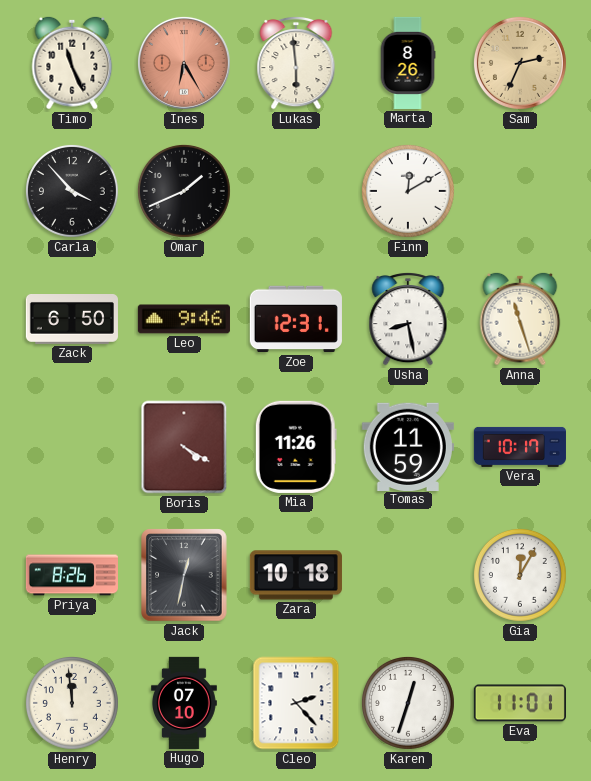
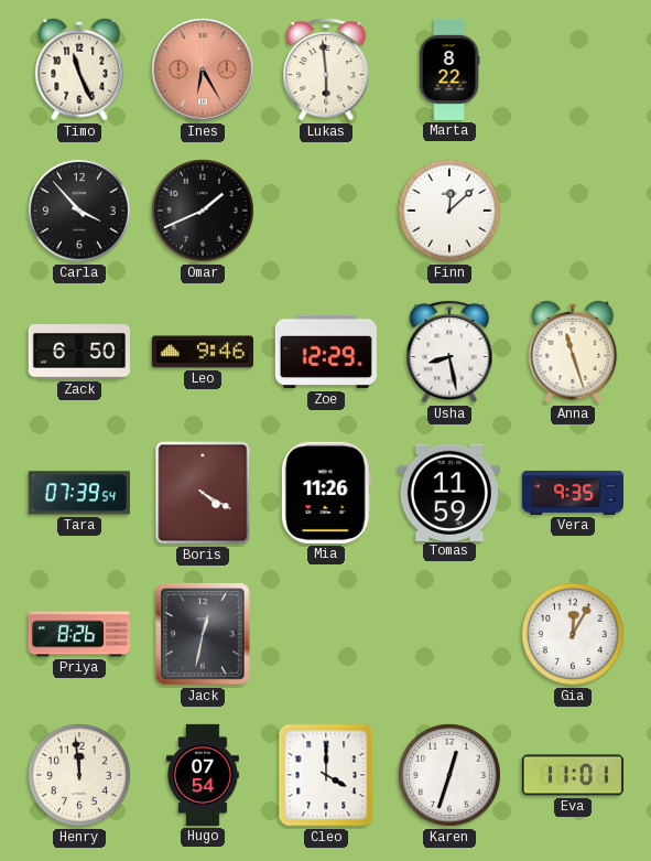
Marta: 8:26 -> 8:22
Sam: 2:34 -> none
Finn: 12:10 -> 12:08
Zoe: 12:31 -> 12:29
Tara: none -> 07:39
Vera: 10:17 -> 9:35
Zara: 10:18 -> none
Hugo: 07:10 -> 07:54
Cleo: 2:23 -> 4:00
